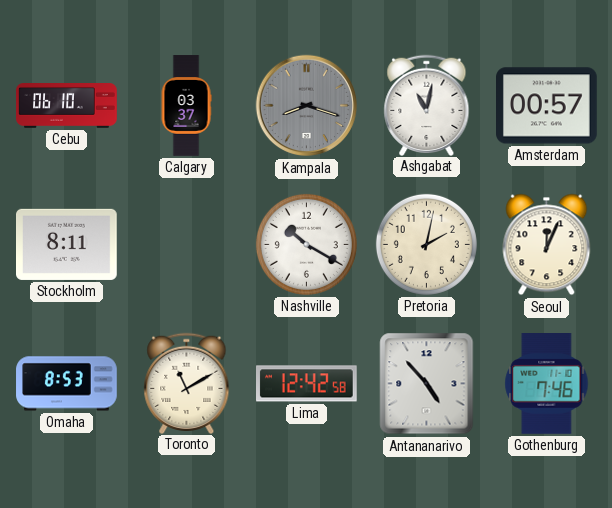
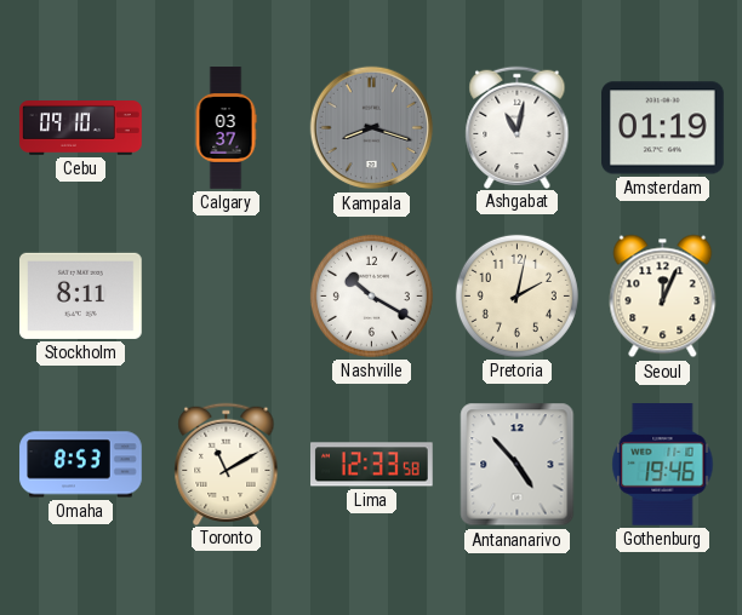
Cebu: 06:10 -> 09:10
Amsterdam: 00:57 -> 01:19
Lima: 12:42 -> 12:33
Gothenburg: 7:46 -> 19:46
